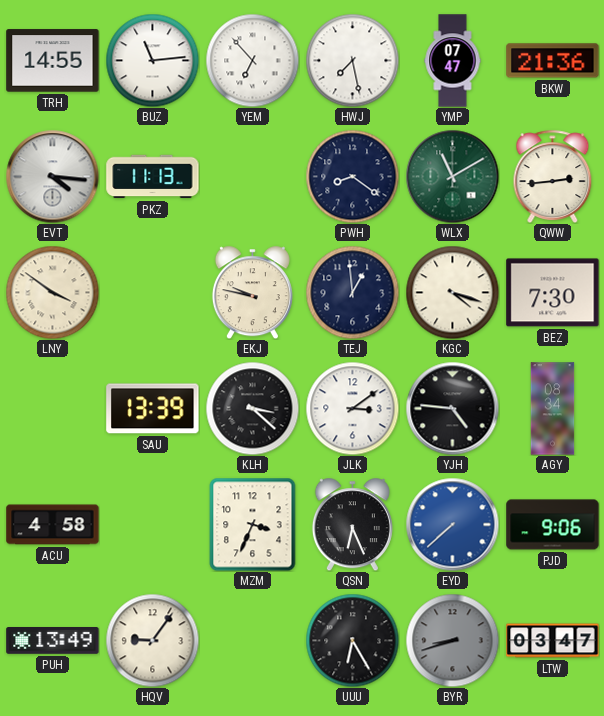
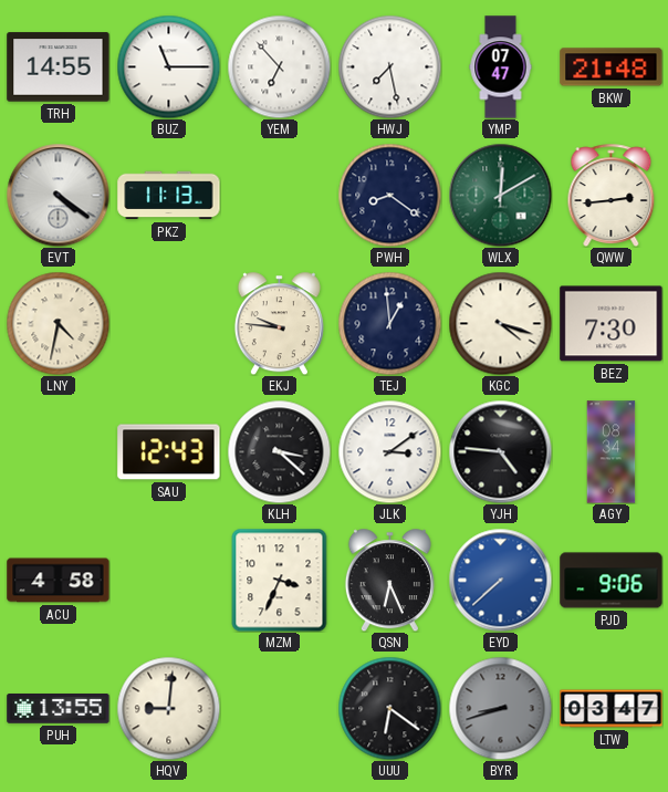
BUZ: 11:14 -> 11:15
BKW: 21:36 -> 21:48
EVT: 4:16 -> 4:21
WLX: 11:10 -> 12:10
LNY: 3:51 -> 4:32
EKJ: 9:47 -> 9:46
SAU: 13:39 -> 12:43
PUH: 13:49 -> 13:55
HQV: 9:06 -> 9:01
UUU: 6:25 -> 6:21
